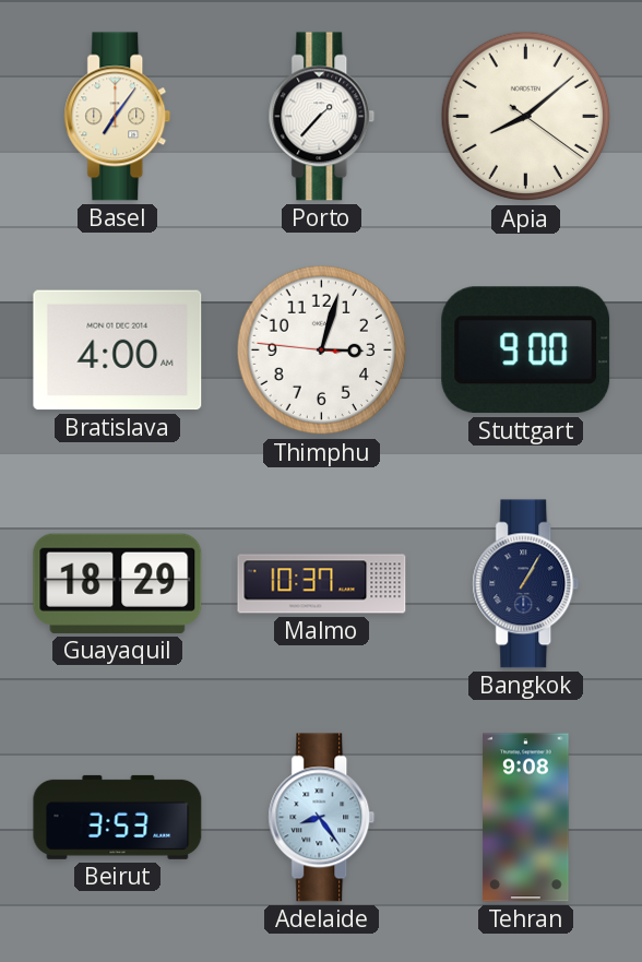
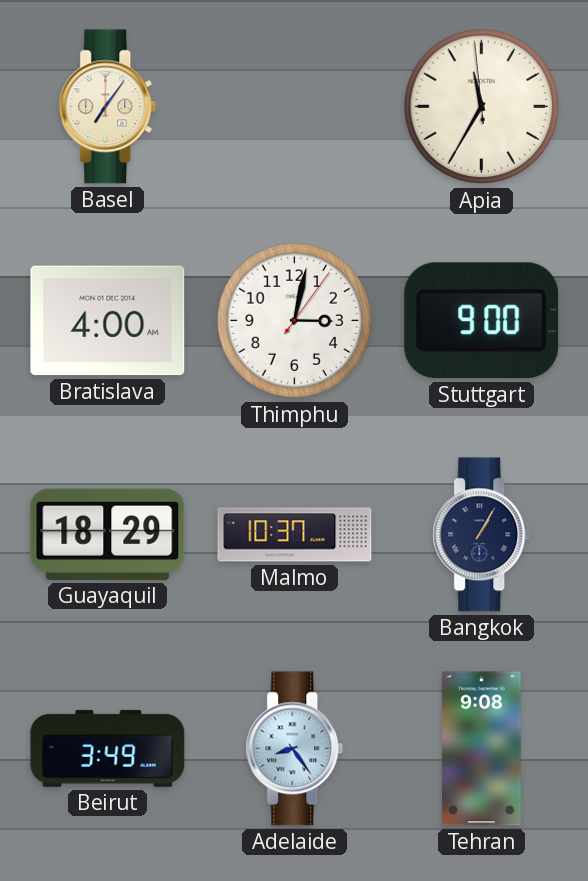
Porto: 1:37 -> none
Apia: 8:08 -> 11:34
Thimphu: 3:02:46 -> 3:02:06
Beirut: 3:53 -> 3:49
